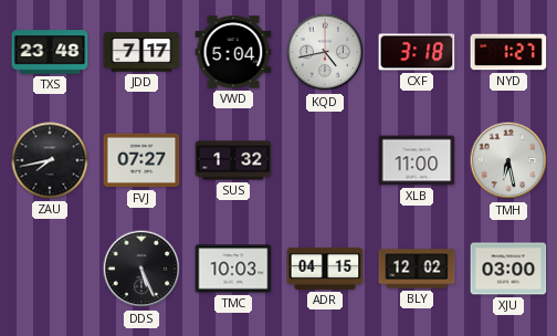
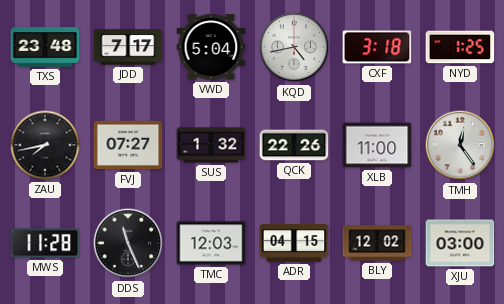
NYD: 1:27 -> 1:25
QCK: none -> 22:26
TMH: 6:28 -> 12:24
MWS: none -> 11:28
DDS: 5:26 -> 11:26
TMC: 10:03 -> 12:03
